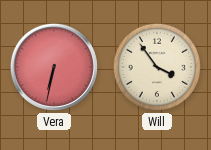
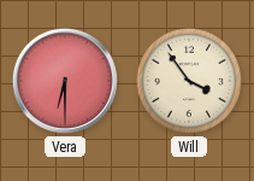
Vera: 6:32 -> 6:30
